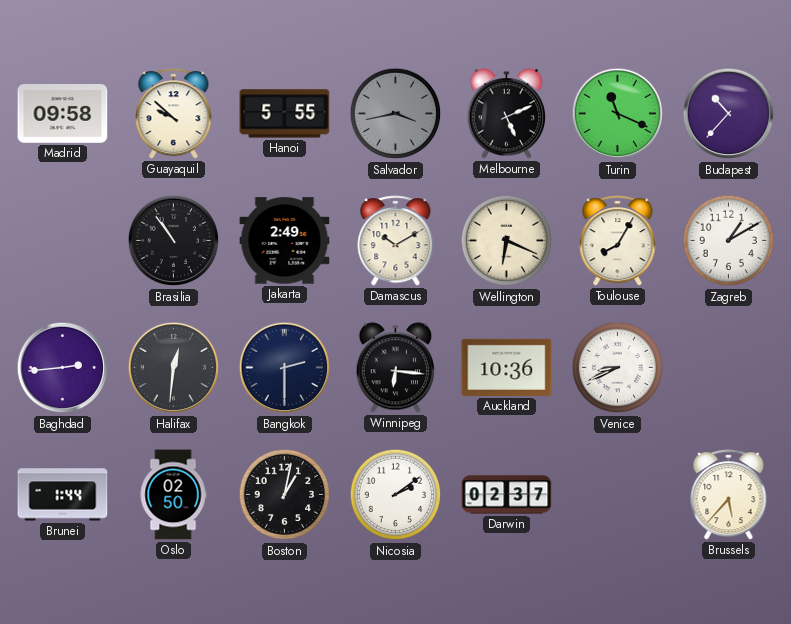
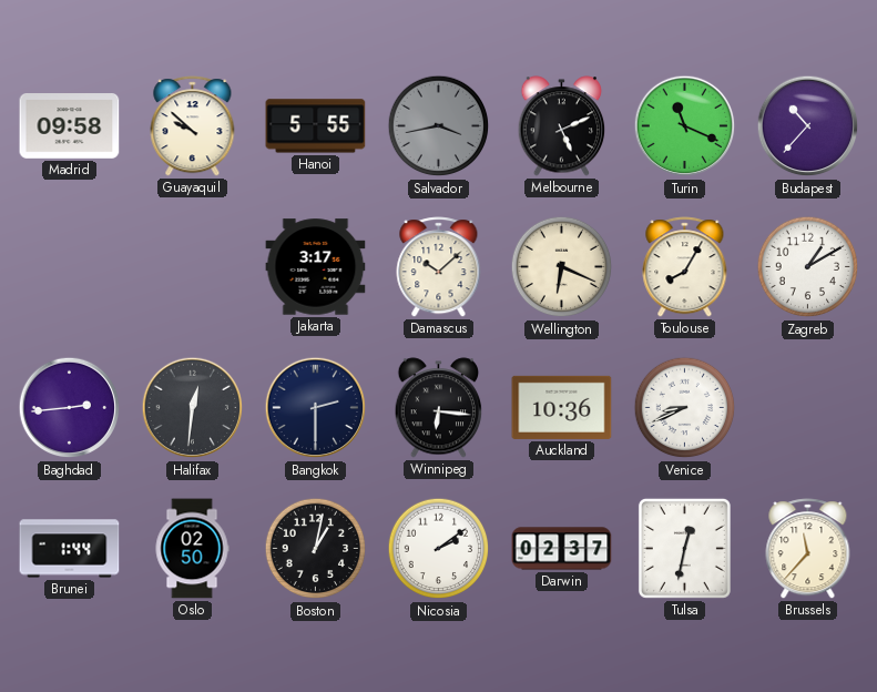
Brasilia: 10:54 -> none
Jakarta: 2:49 -> 3:17
Damascus: 10:10 -> 10:08
Tulsa: none -> 12:32
Brussels: 5:37 -> 11:37
